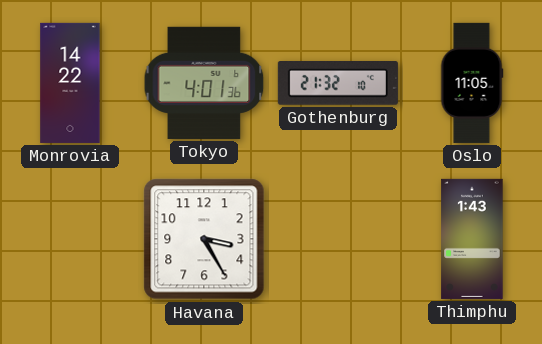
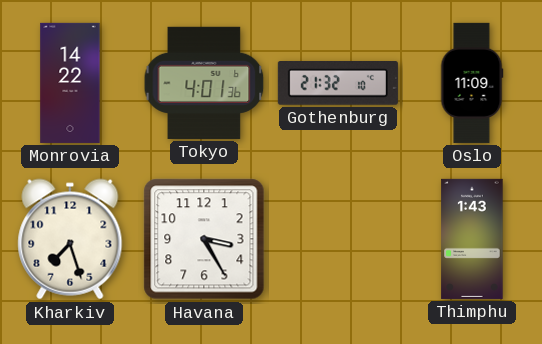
Oslo: 11:05 -> 11:09
Kharkiv: none -> 7:27
